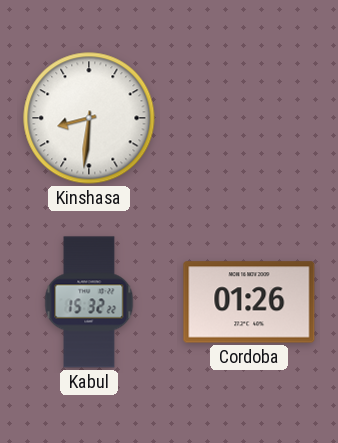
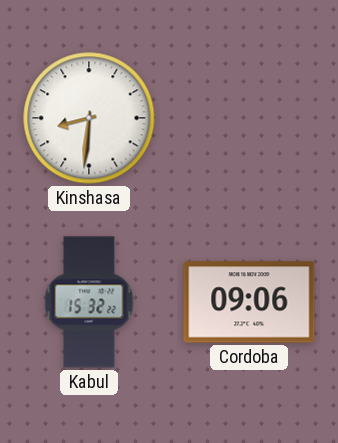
Cordoba: 01:26 -> 09:06
